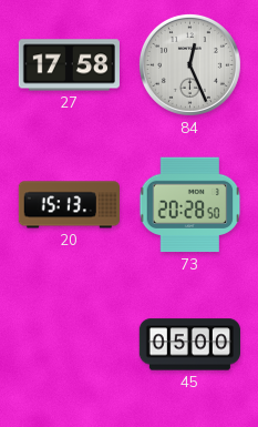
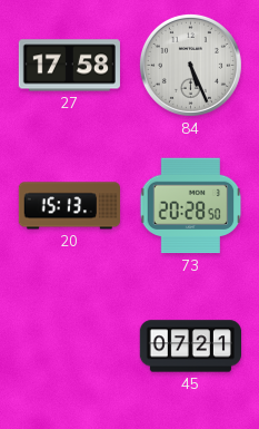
84: 12:26 -> 5:26
45: 05:00 -> 07:21
